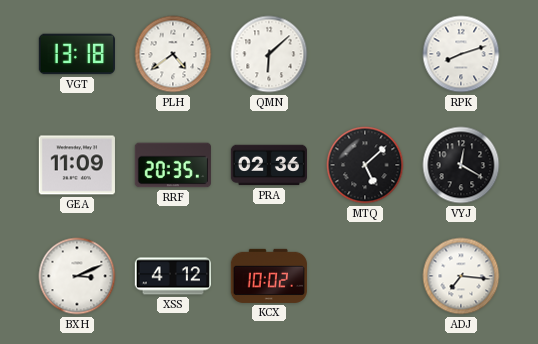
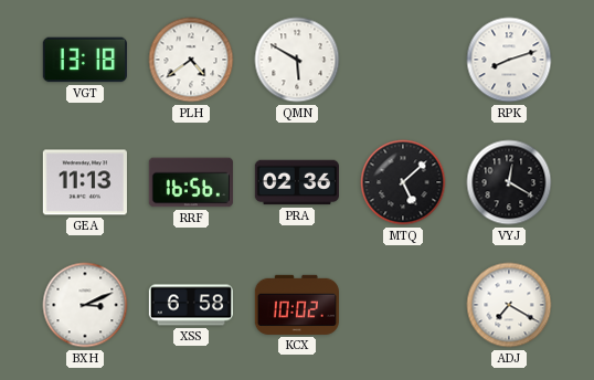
QMN: 6:08 -> 5:50
GEA: 11:09 -> 11:13
RRF: 20:35 -> 16:56
XSS: 4:12 -> 6:58
ADJ: 7:16 -> 7:20
